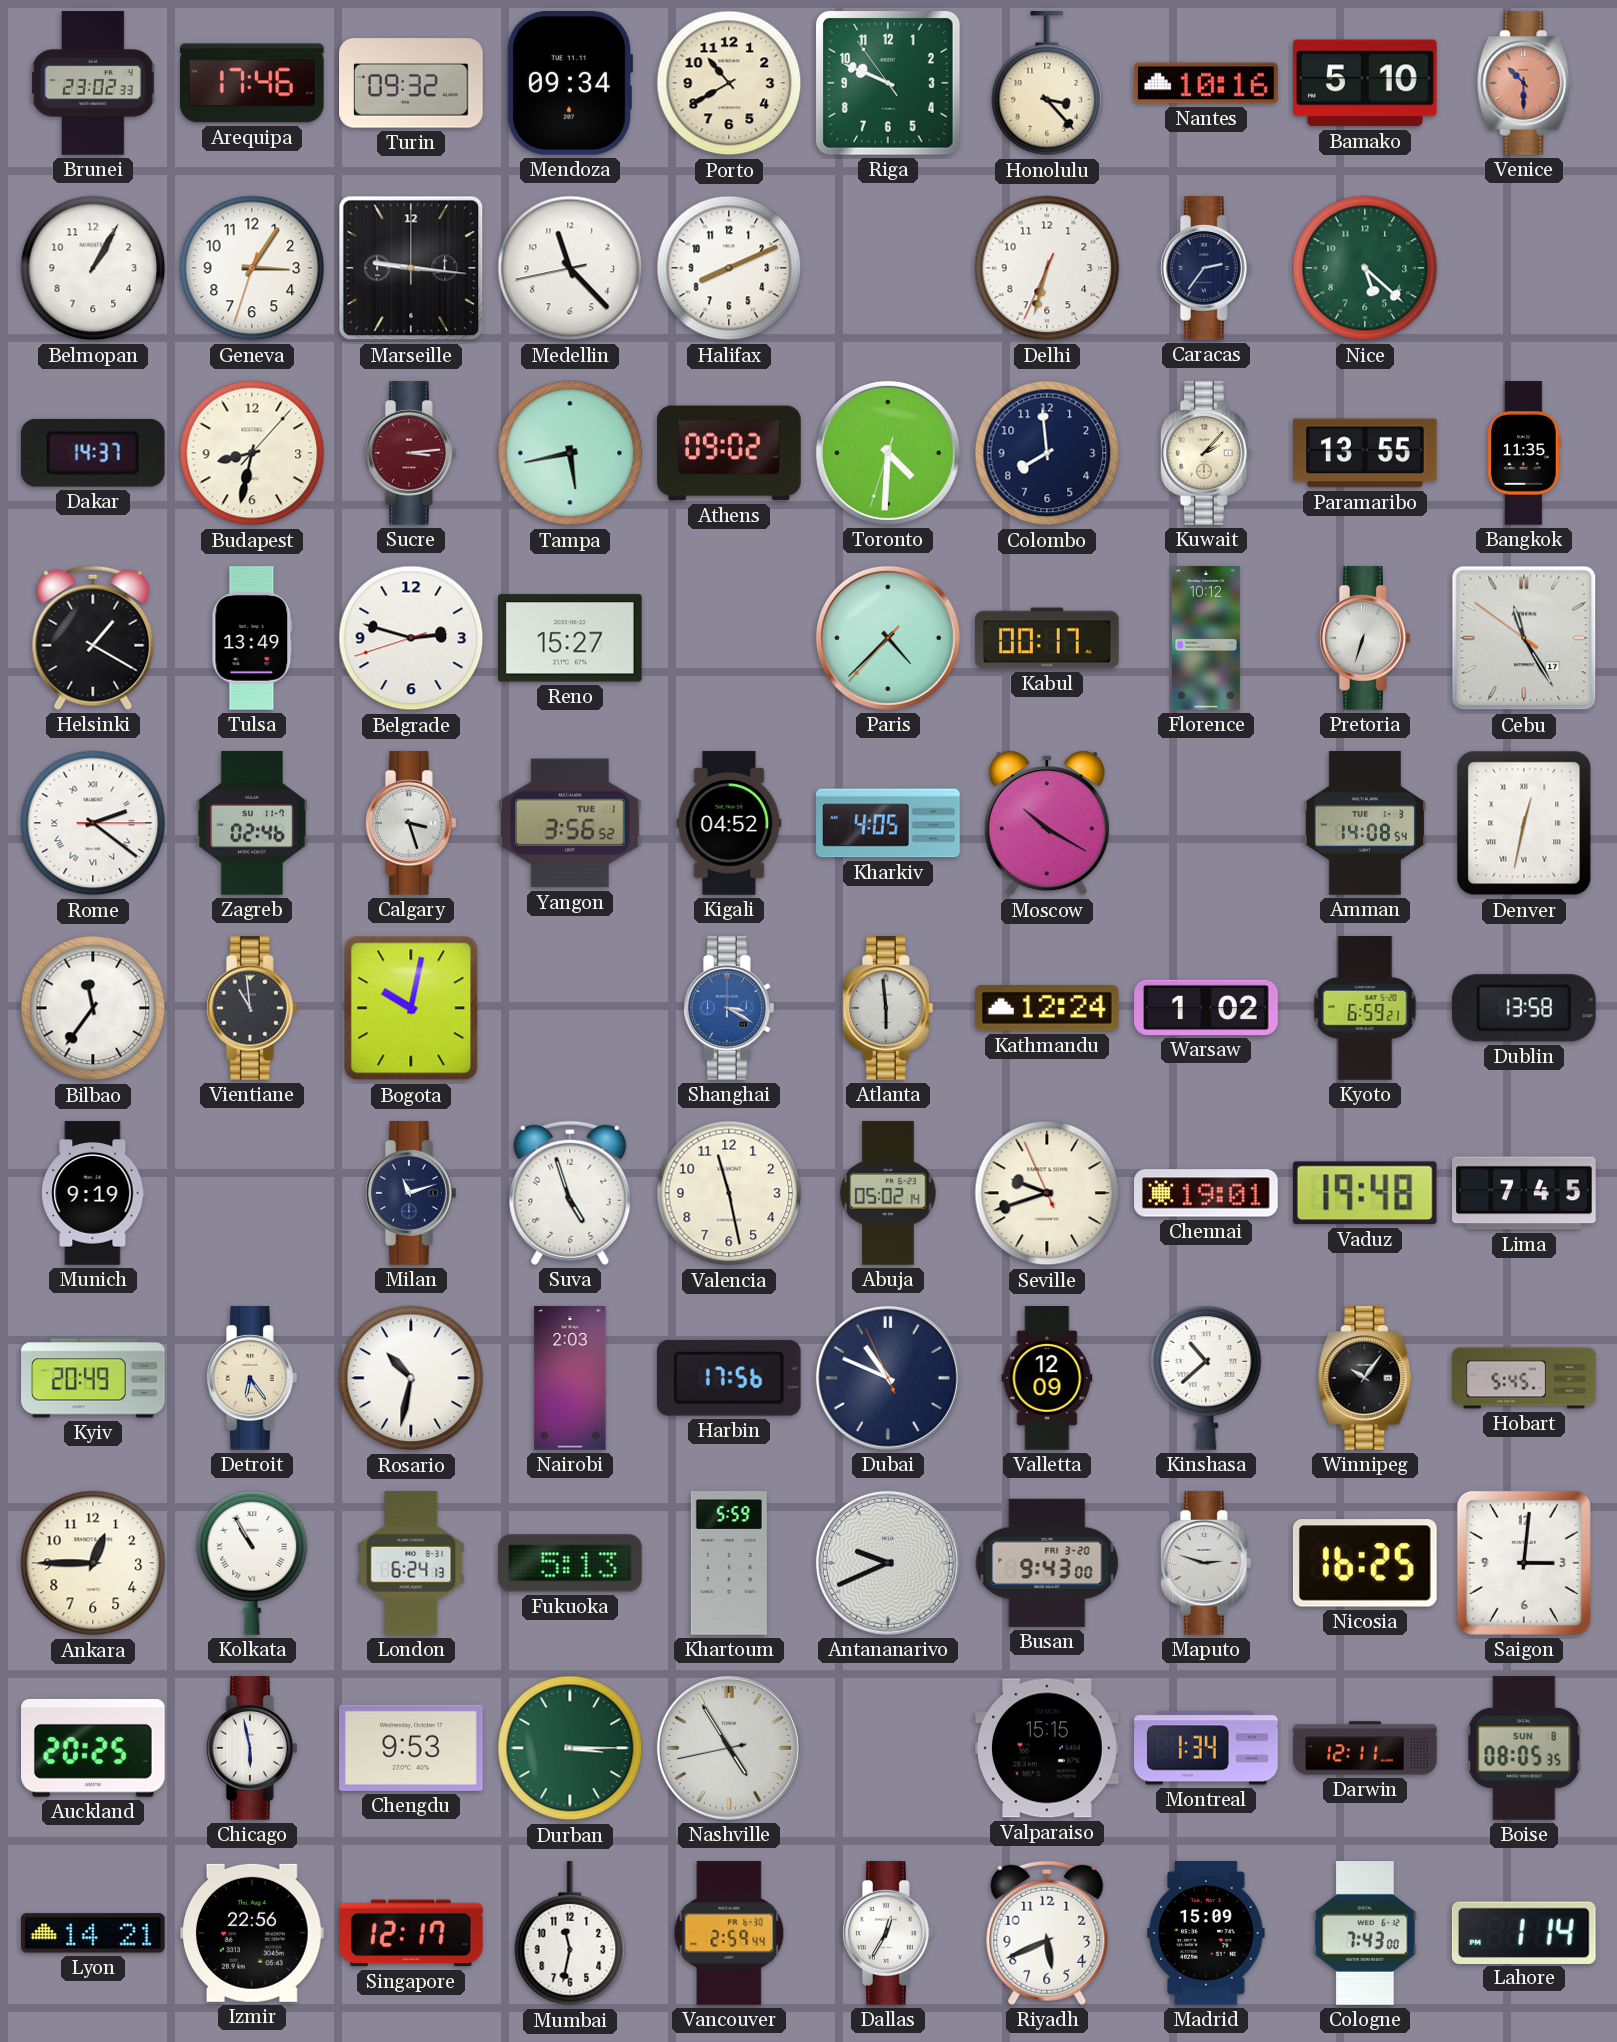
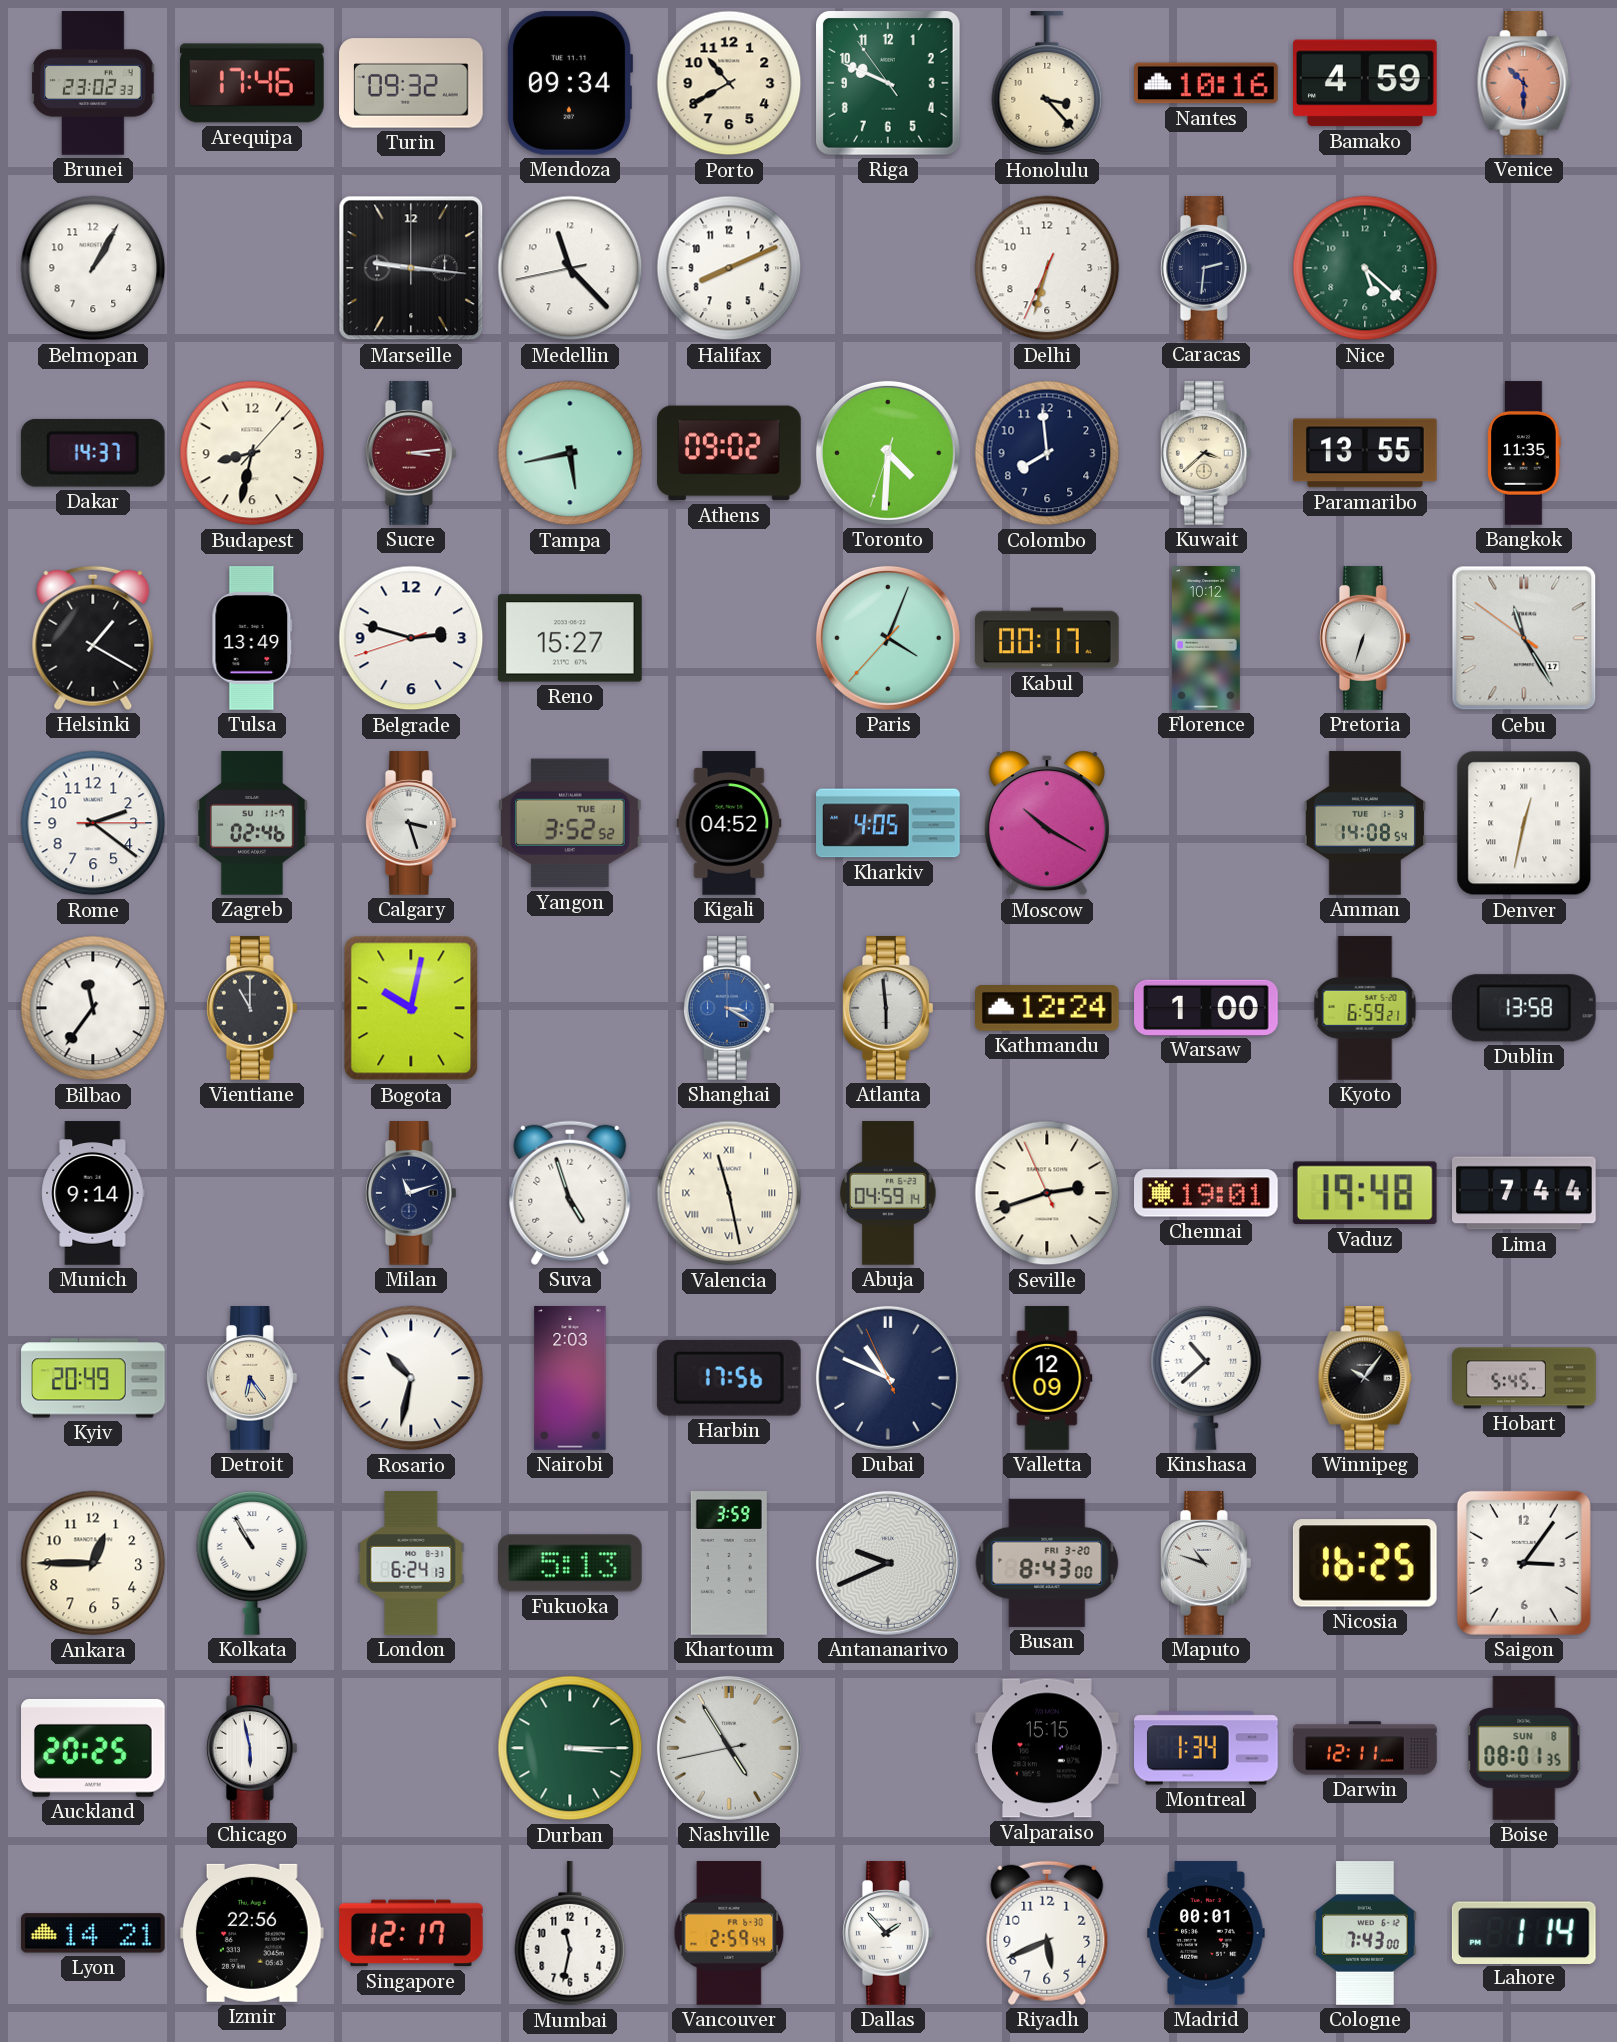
Bamako: 5:10 -> 4:59
Geneva: 3:05 -> none
Caracas: 2:36 -> 2:31
Kuwait: 2:07 -> 3:38
Paris: 4:37 -> 4:03
Rome numerals: Roman -> Arabic
Yangon: 3:56 -> 3:52
Vientiane: 10:59 -> 11:00
Warsaw: 1:02 -> 1:00
Munich: 9:19 -> 9:14
Valencia numerals: Arabic -> Roman
Abuja: 05:02 -> 04:59
Seville: 9:41 -> 2:41
Lima: 7:45 -> 7:44
Khartoum: 5:59 -> 3:59
Busan: 9:43 -> 8:43
Maputo: 2:48 -> 10:48
Saigon: 3:01 -> 3:06
Chengdu: 9:53 -> none
Boise: 08:05 -> 08:01
Dallas: 12:35 -> 1:53
Madrid: 15:09 -> 00:01
